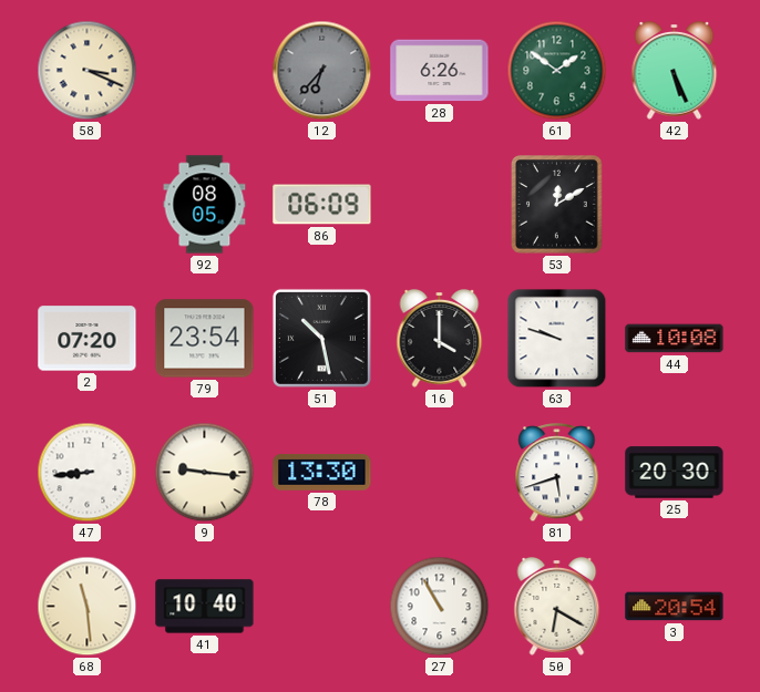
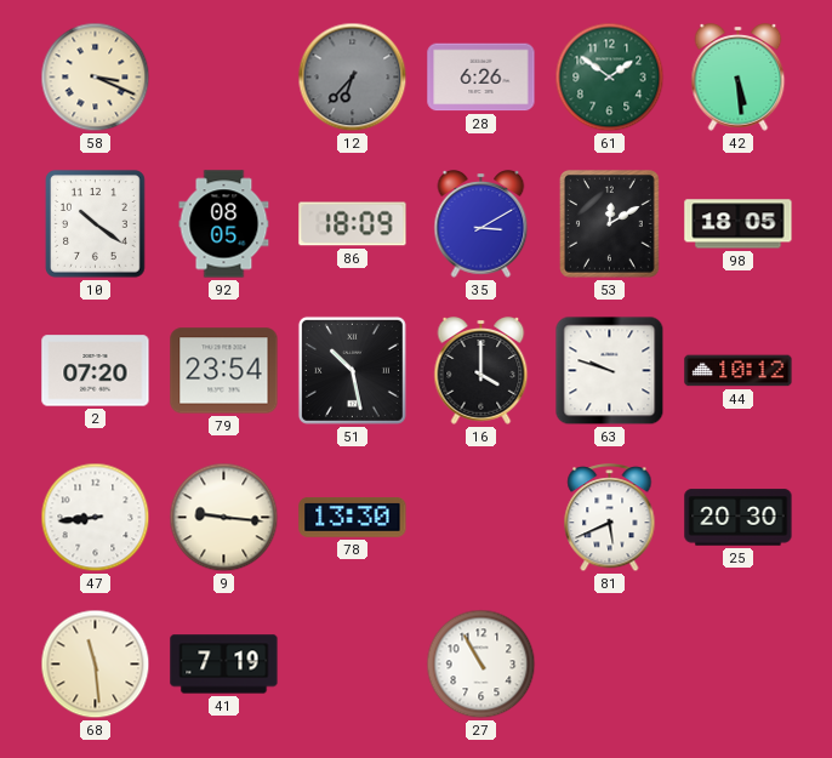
42: 5:26 -> 5:29
10: none -> 10:21
86: 06:09 -> 18:09
35: none -> 3:10
98: none -> 18:05
44: 10:08 -> 10:12
81: 5:42 -> 5:41
41: 10:40 -> 7:19
50: 6:20 -> none
3: 20:54 -> none
